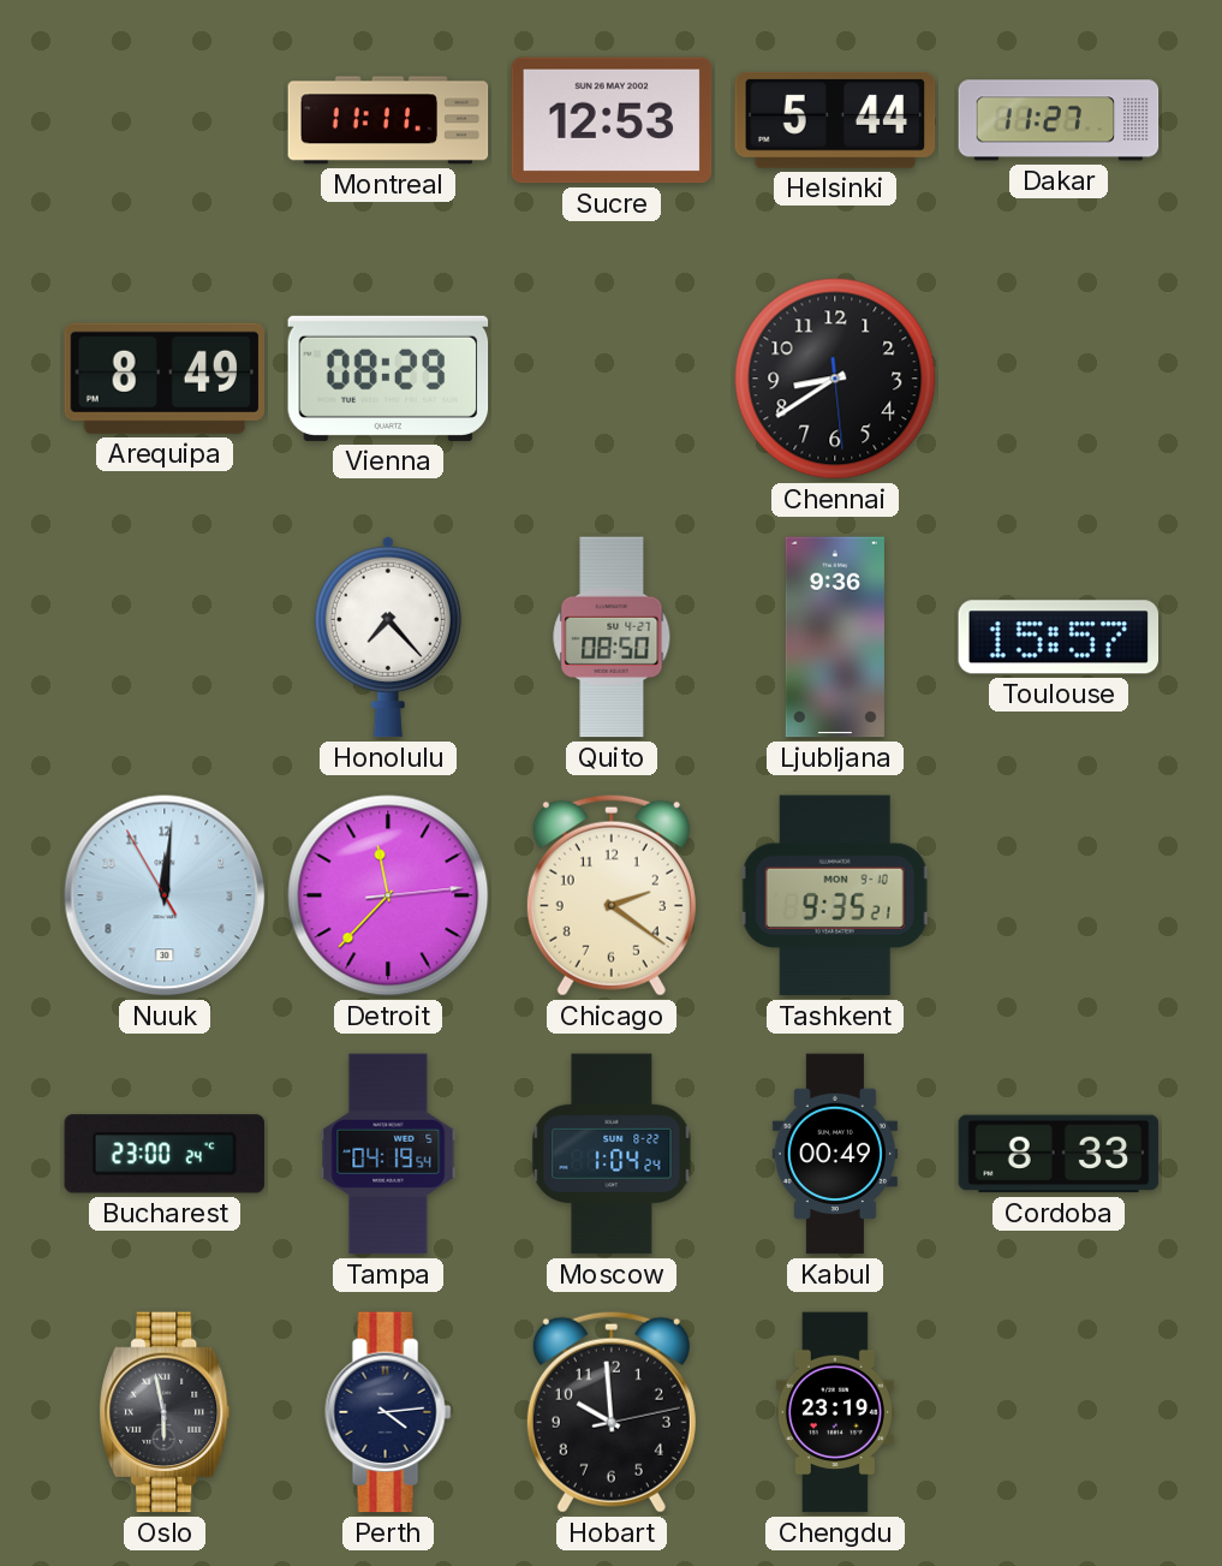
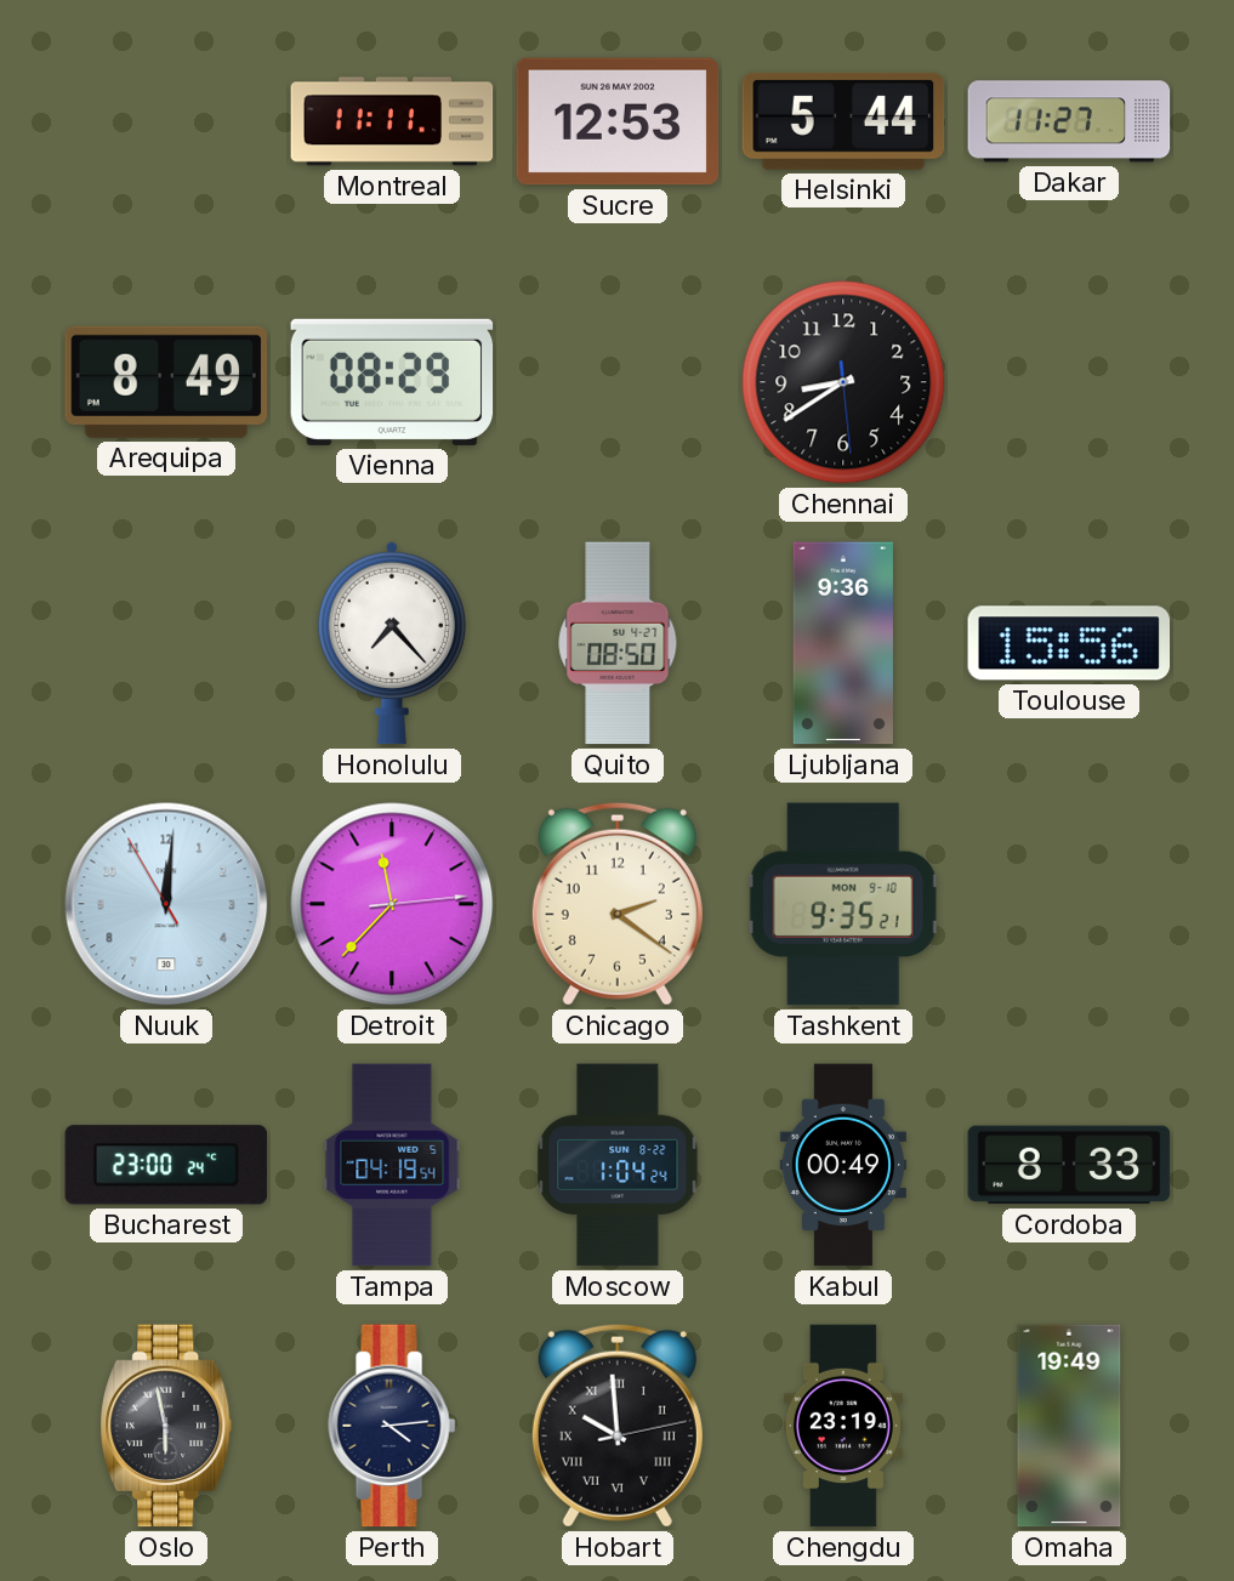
Toulouse: 15:57 -> 15:56
Hobart numerals: Arabic -> Roman
Omaha: none -> 19:49
